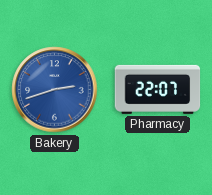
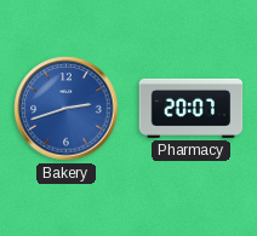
Pharmacy: 22:07 -> 20:07
